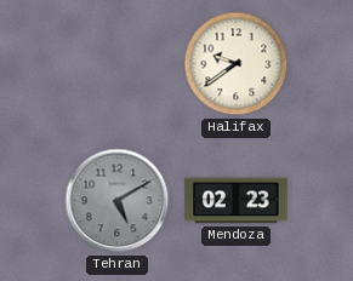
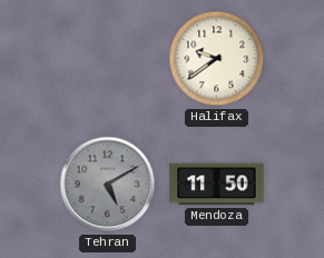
Mendoza: 02:23 -> 11:50
